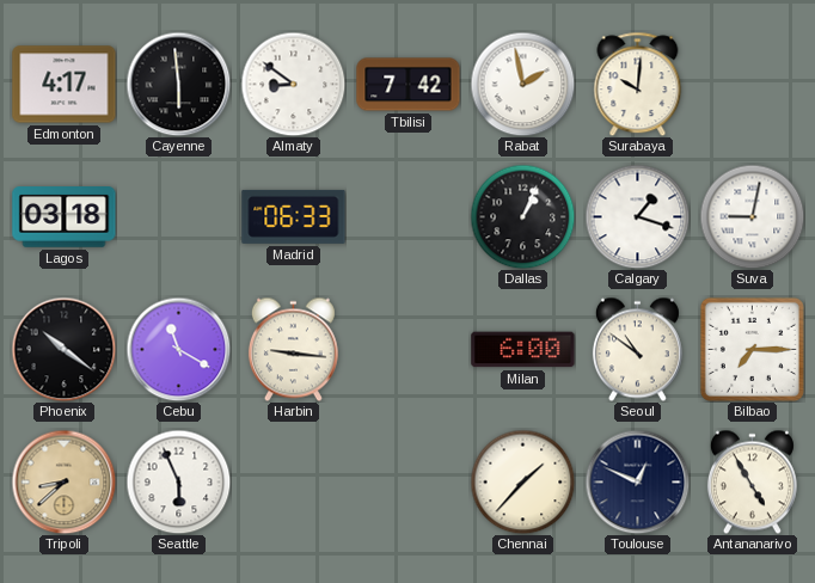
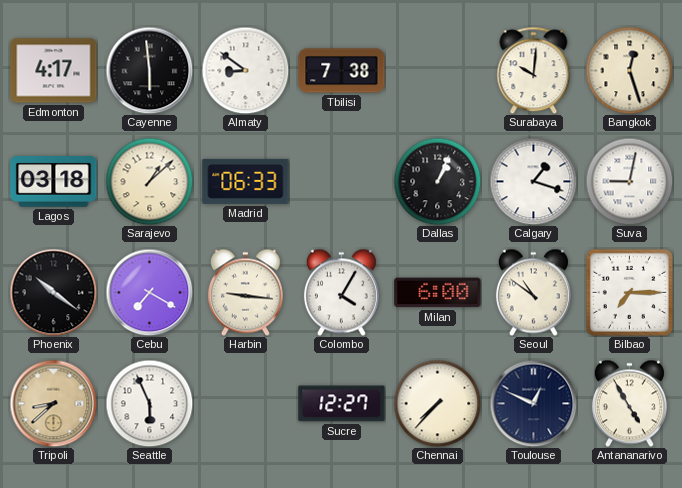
Tbilisi: 7:42 -> 7:38
Rabat: 1:58 -> none
Bangkok: none -> 12:27
Sarajevo: none -> 1:08
Cebu: 11:20 -> 7:20
Colombo: none -> 4:05
Sucre: none -> 12:27
Chennai: 1:37 -> 7:37
